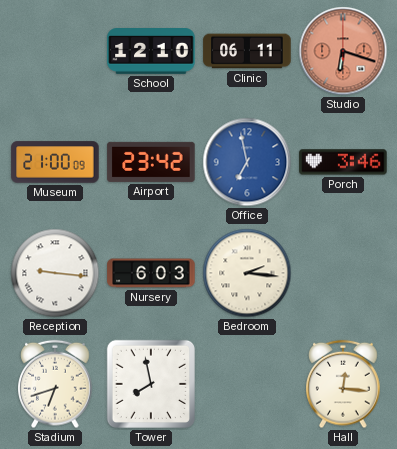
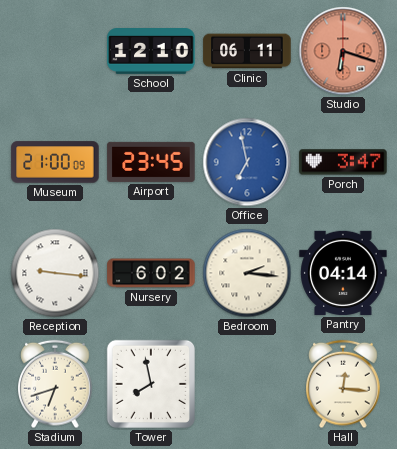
Airport: 23:42 -> 23:45
Porch: 3:46 -> 3:47
Nursery: 6:03 -> 6:02
Pantry: none -> 04:14
